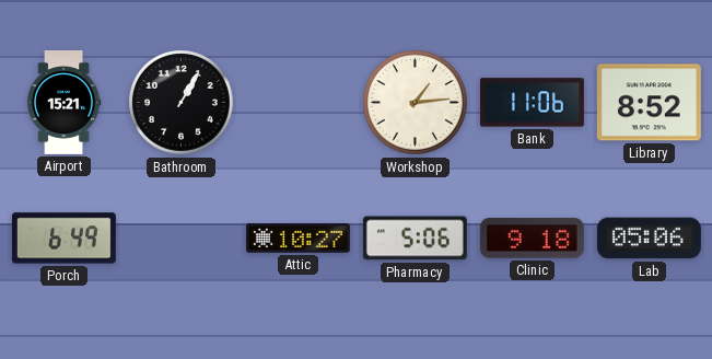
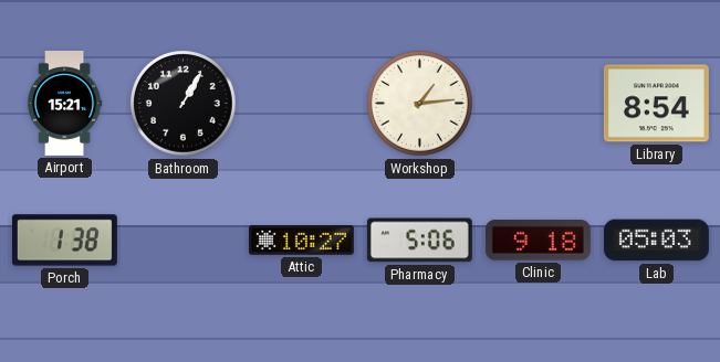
Bank: 11:06 -> none
Library: 8:52 -> 8:54
Porch: 6:49 -> 1:38
Lab: 05:06 -> 05:03
